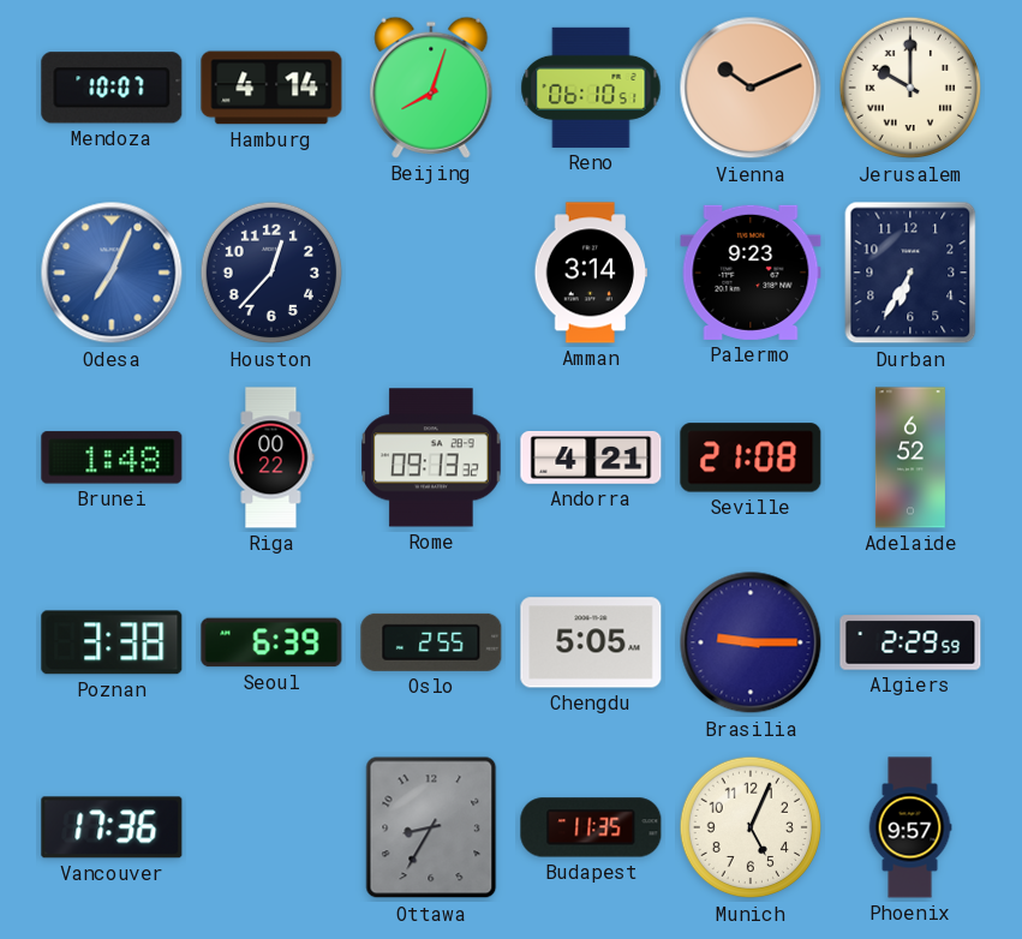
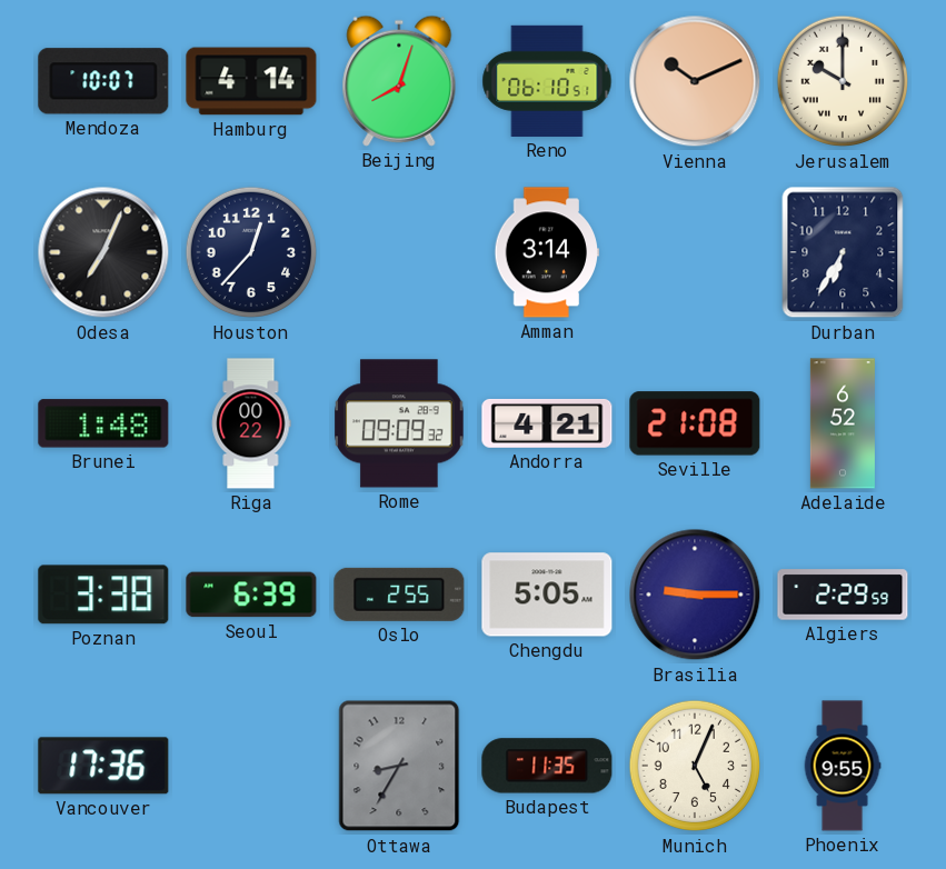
Odesa dial: blue -> black
Palermo: 9:23 -> none
Rome: 09:13 -> 09:09
Phoenix: 9:57 -> 9:55
